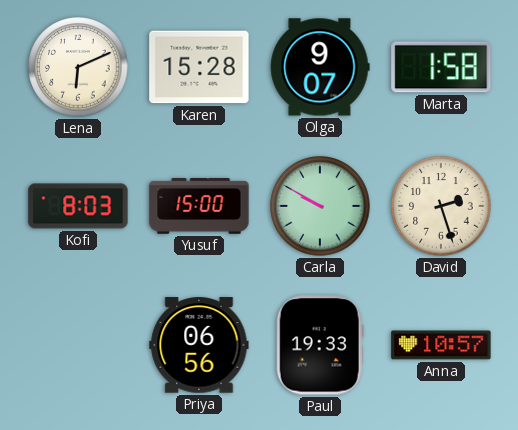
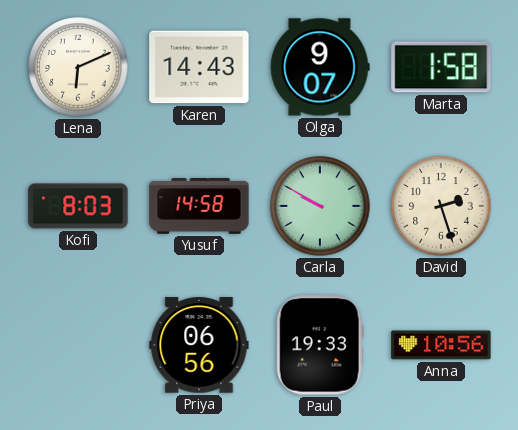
Karen: 15:28 -> 14:43
Yusuf: 15:00 -> 14:58
Anna: 10:57 -> 10:56
